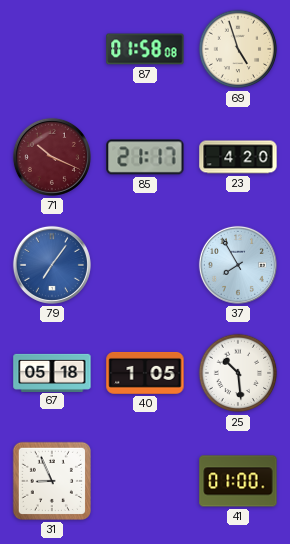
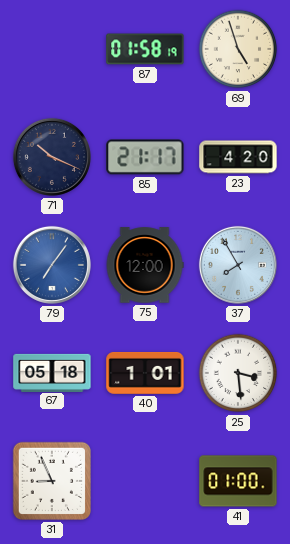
87: 01:58:08 -> 01:58:19
71 dial: burgundy -> navy
75: none -> 12:00
40: 1:05 -> 1:01
25: 10:29 -> 3:29
